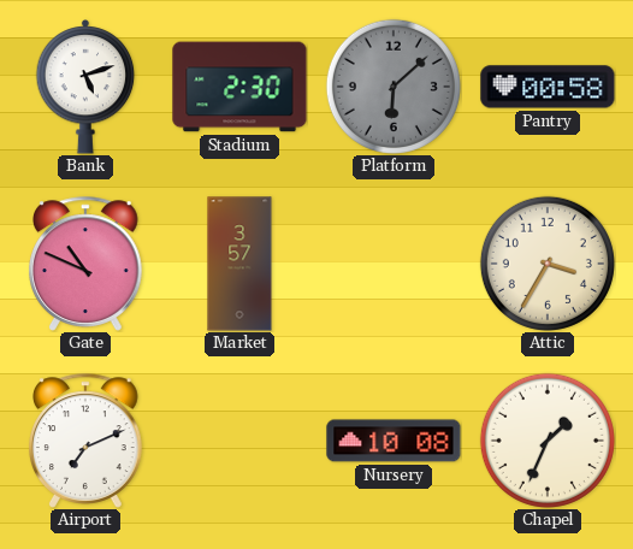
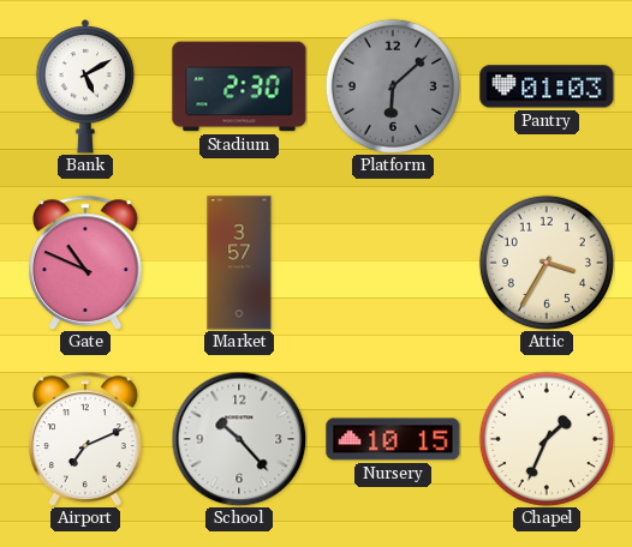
Bank: 5:12 -> 5:10
Pantry: 00:58 -> 01:03
School: none -> 10:23
Nursery: 10:08 -> 10:15
